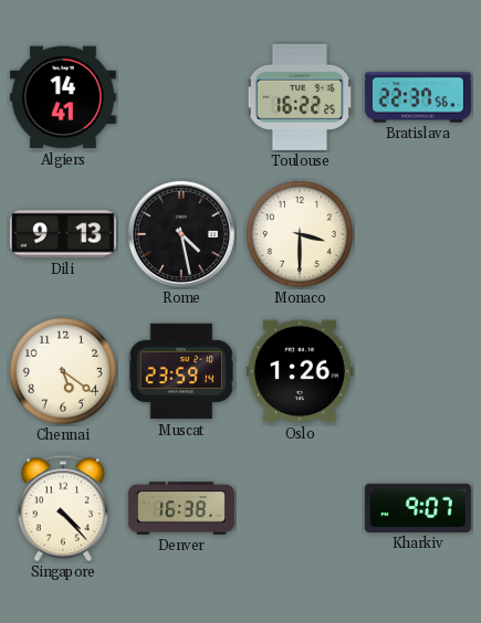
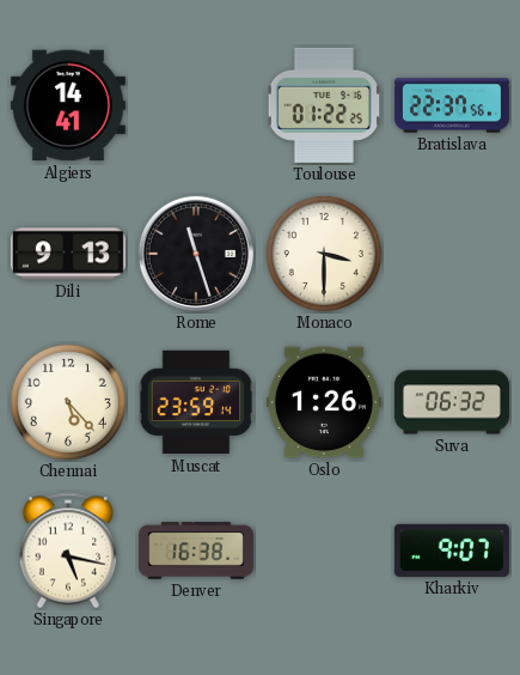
Toulouse: 16:22 -> 01:22
Rome: 4:28 -> 11:27
Chennai: 5:21 -> 5:23
Suva: none -> 06:32
Singapore: 4:23 -> 5:17
